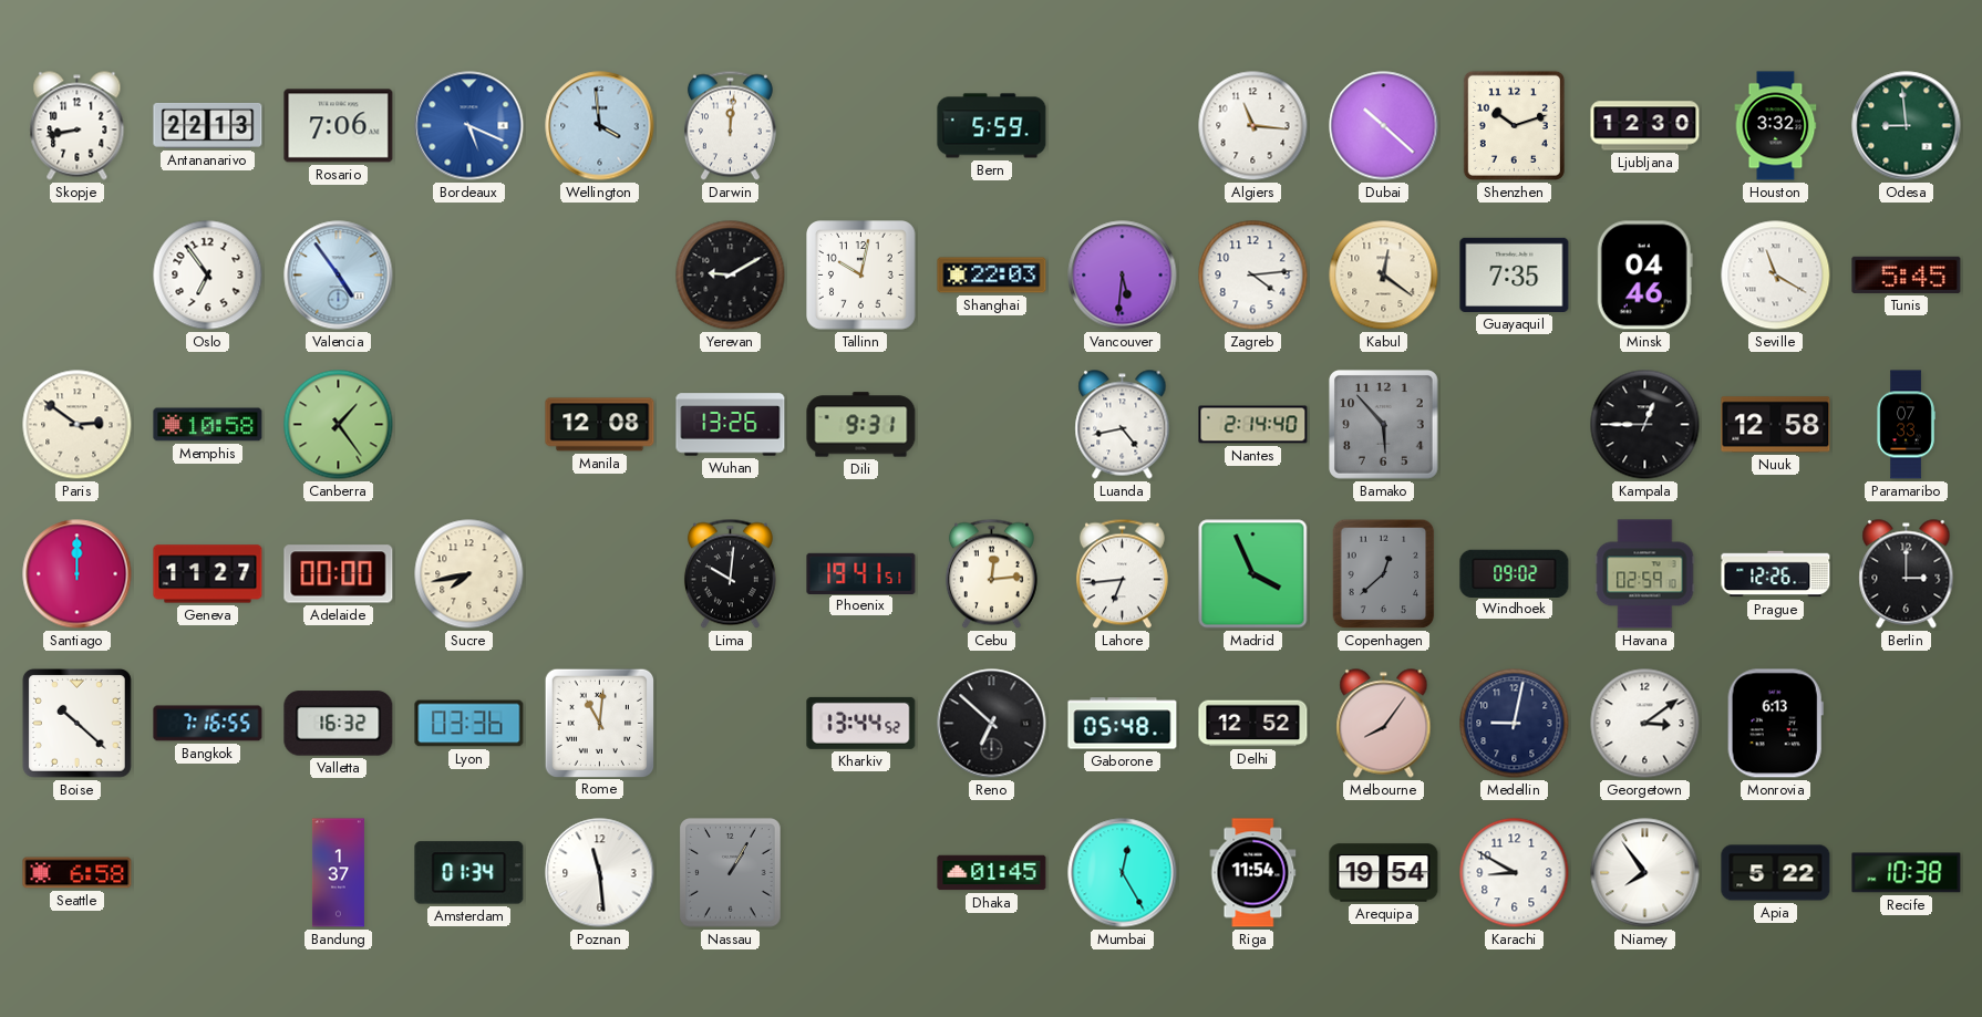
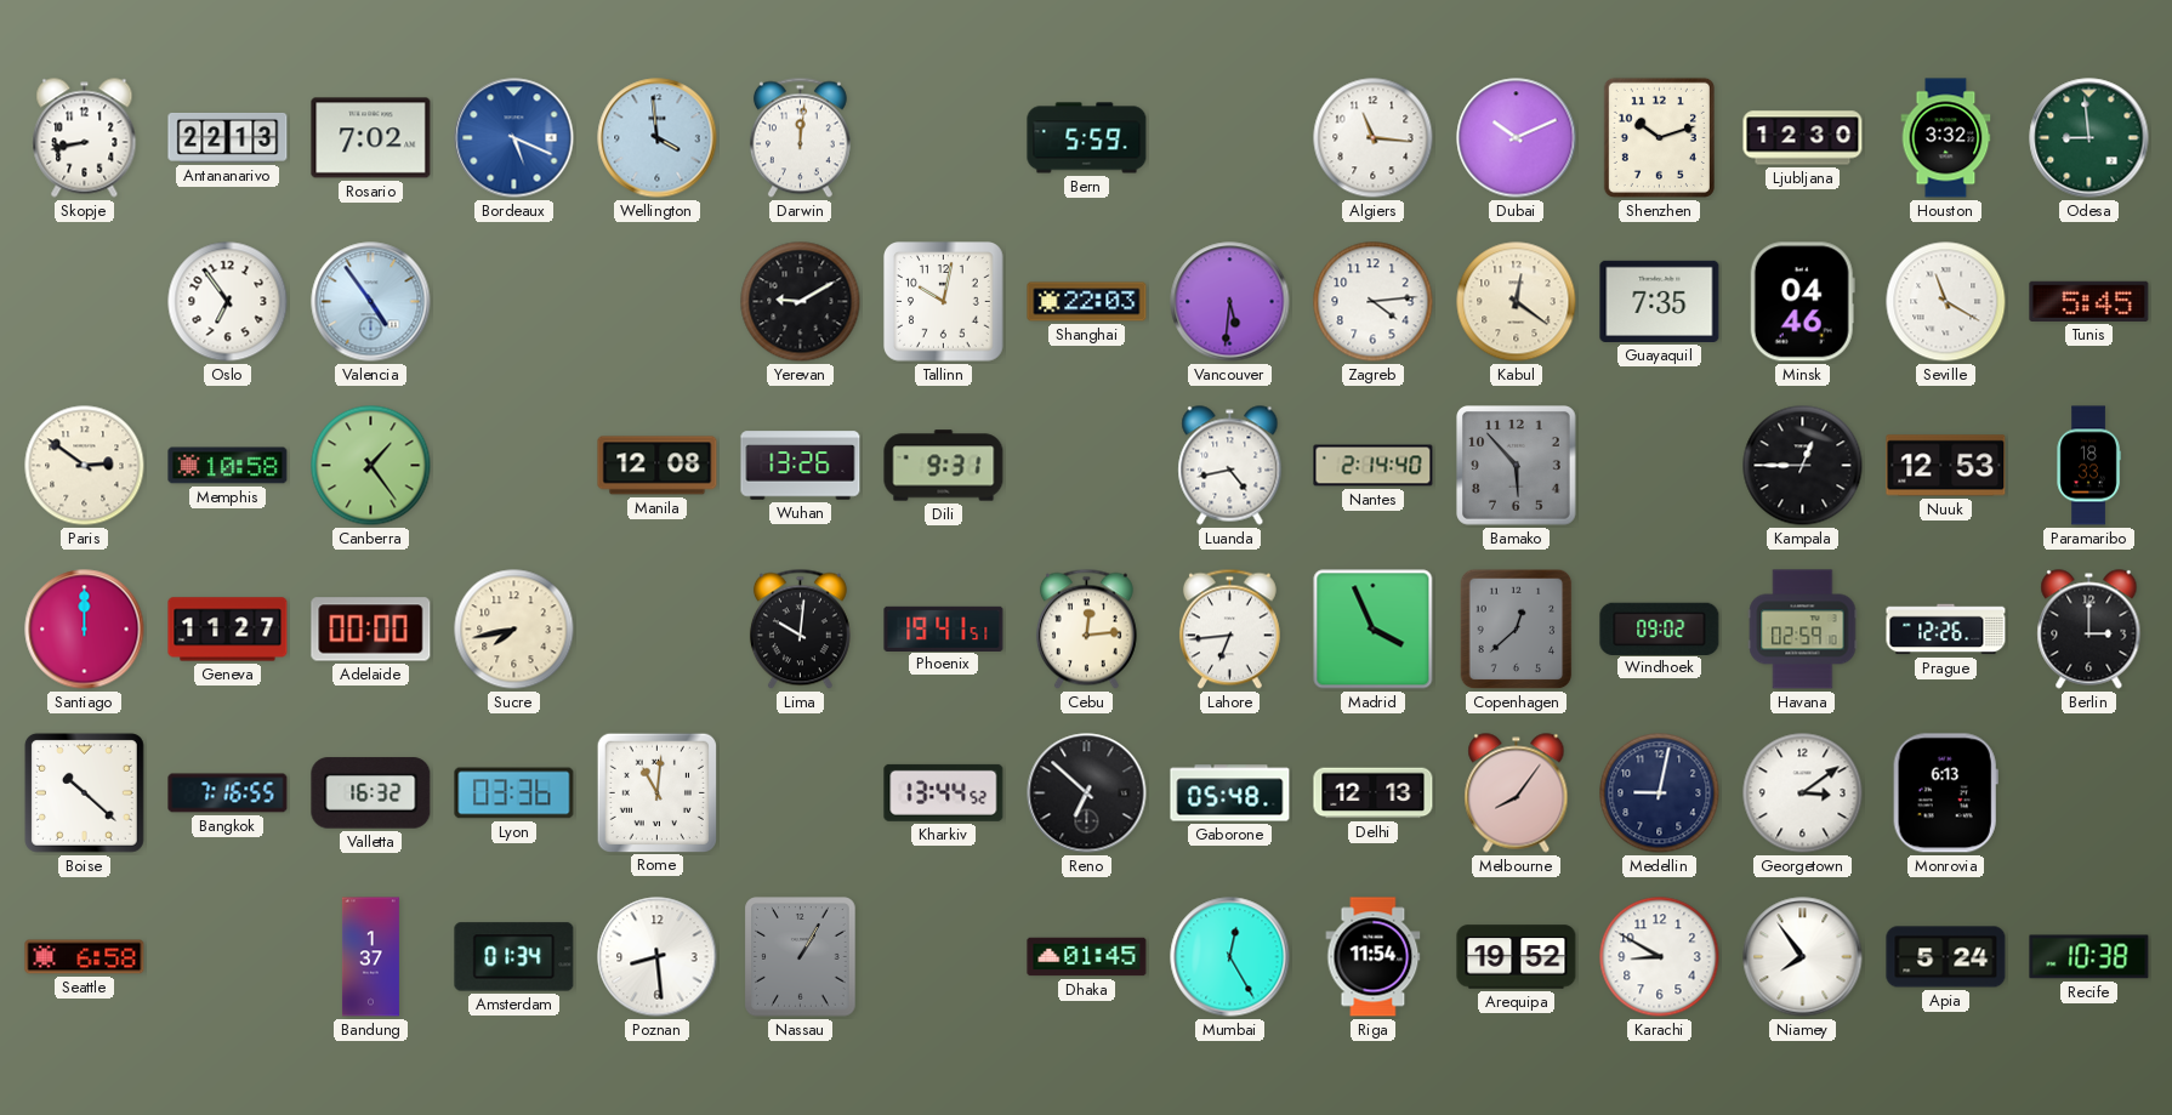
Rosario: 7:06 -> 7:02
Dubai: 10:22 -> 10:11
Nuuk: 12:58 -> 12:53
Paramaribo: 07:33 -> 18:33
Delhi: 12:52 -> 12:13
Poznan: 11:29 -> 8:29
Arequipa: 19:54 -> 19:52
Apia: 5:22 -> 5:24
